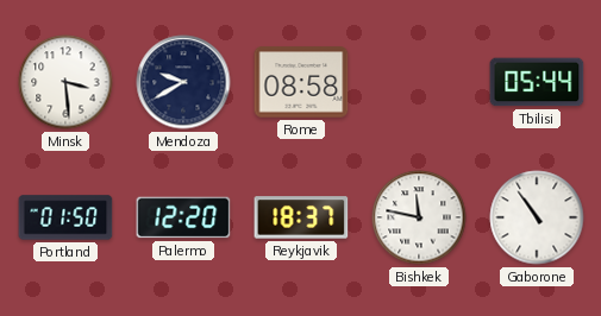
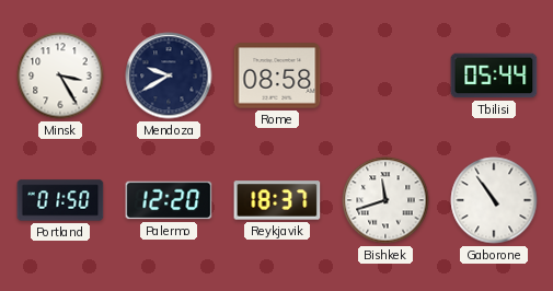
Minsk: 3:29 -> 3:25
Bishkek: 11:47 -> 11:42
